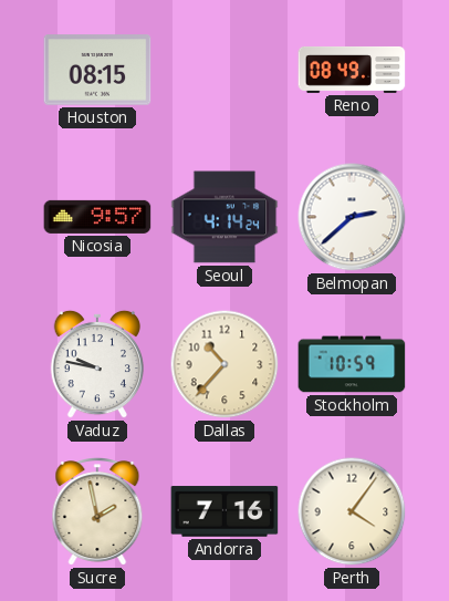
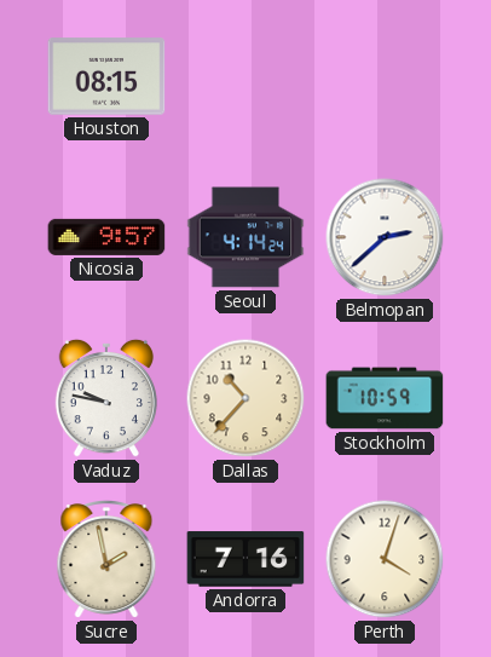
Reno: 08:49 -> none
Perth: 4:06 -> 4:03
